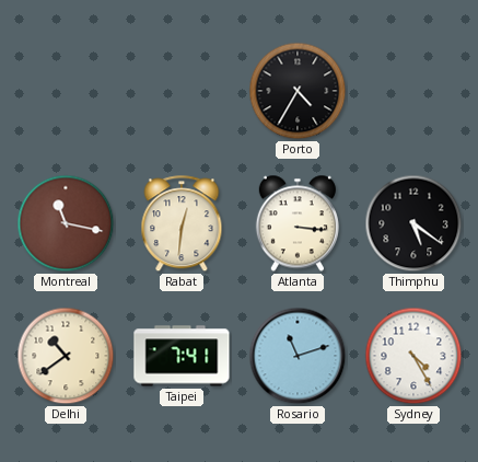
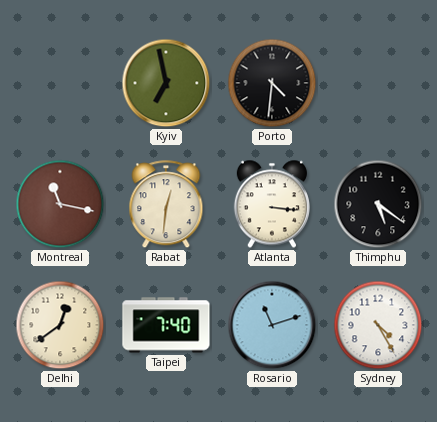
Kyiv: none -> 6:58
Porto: 4:35 -> 4:31
Delhi: 10:39 -> 12:39
Taipei: 7:41 -> 7:40
